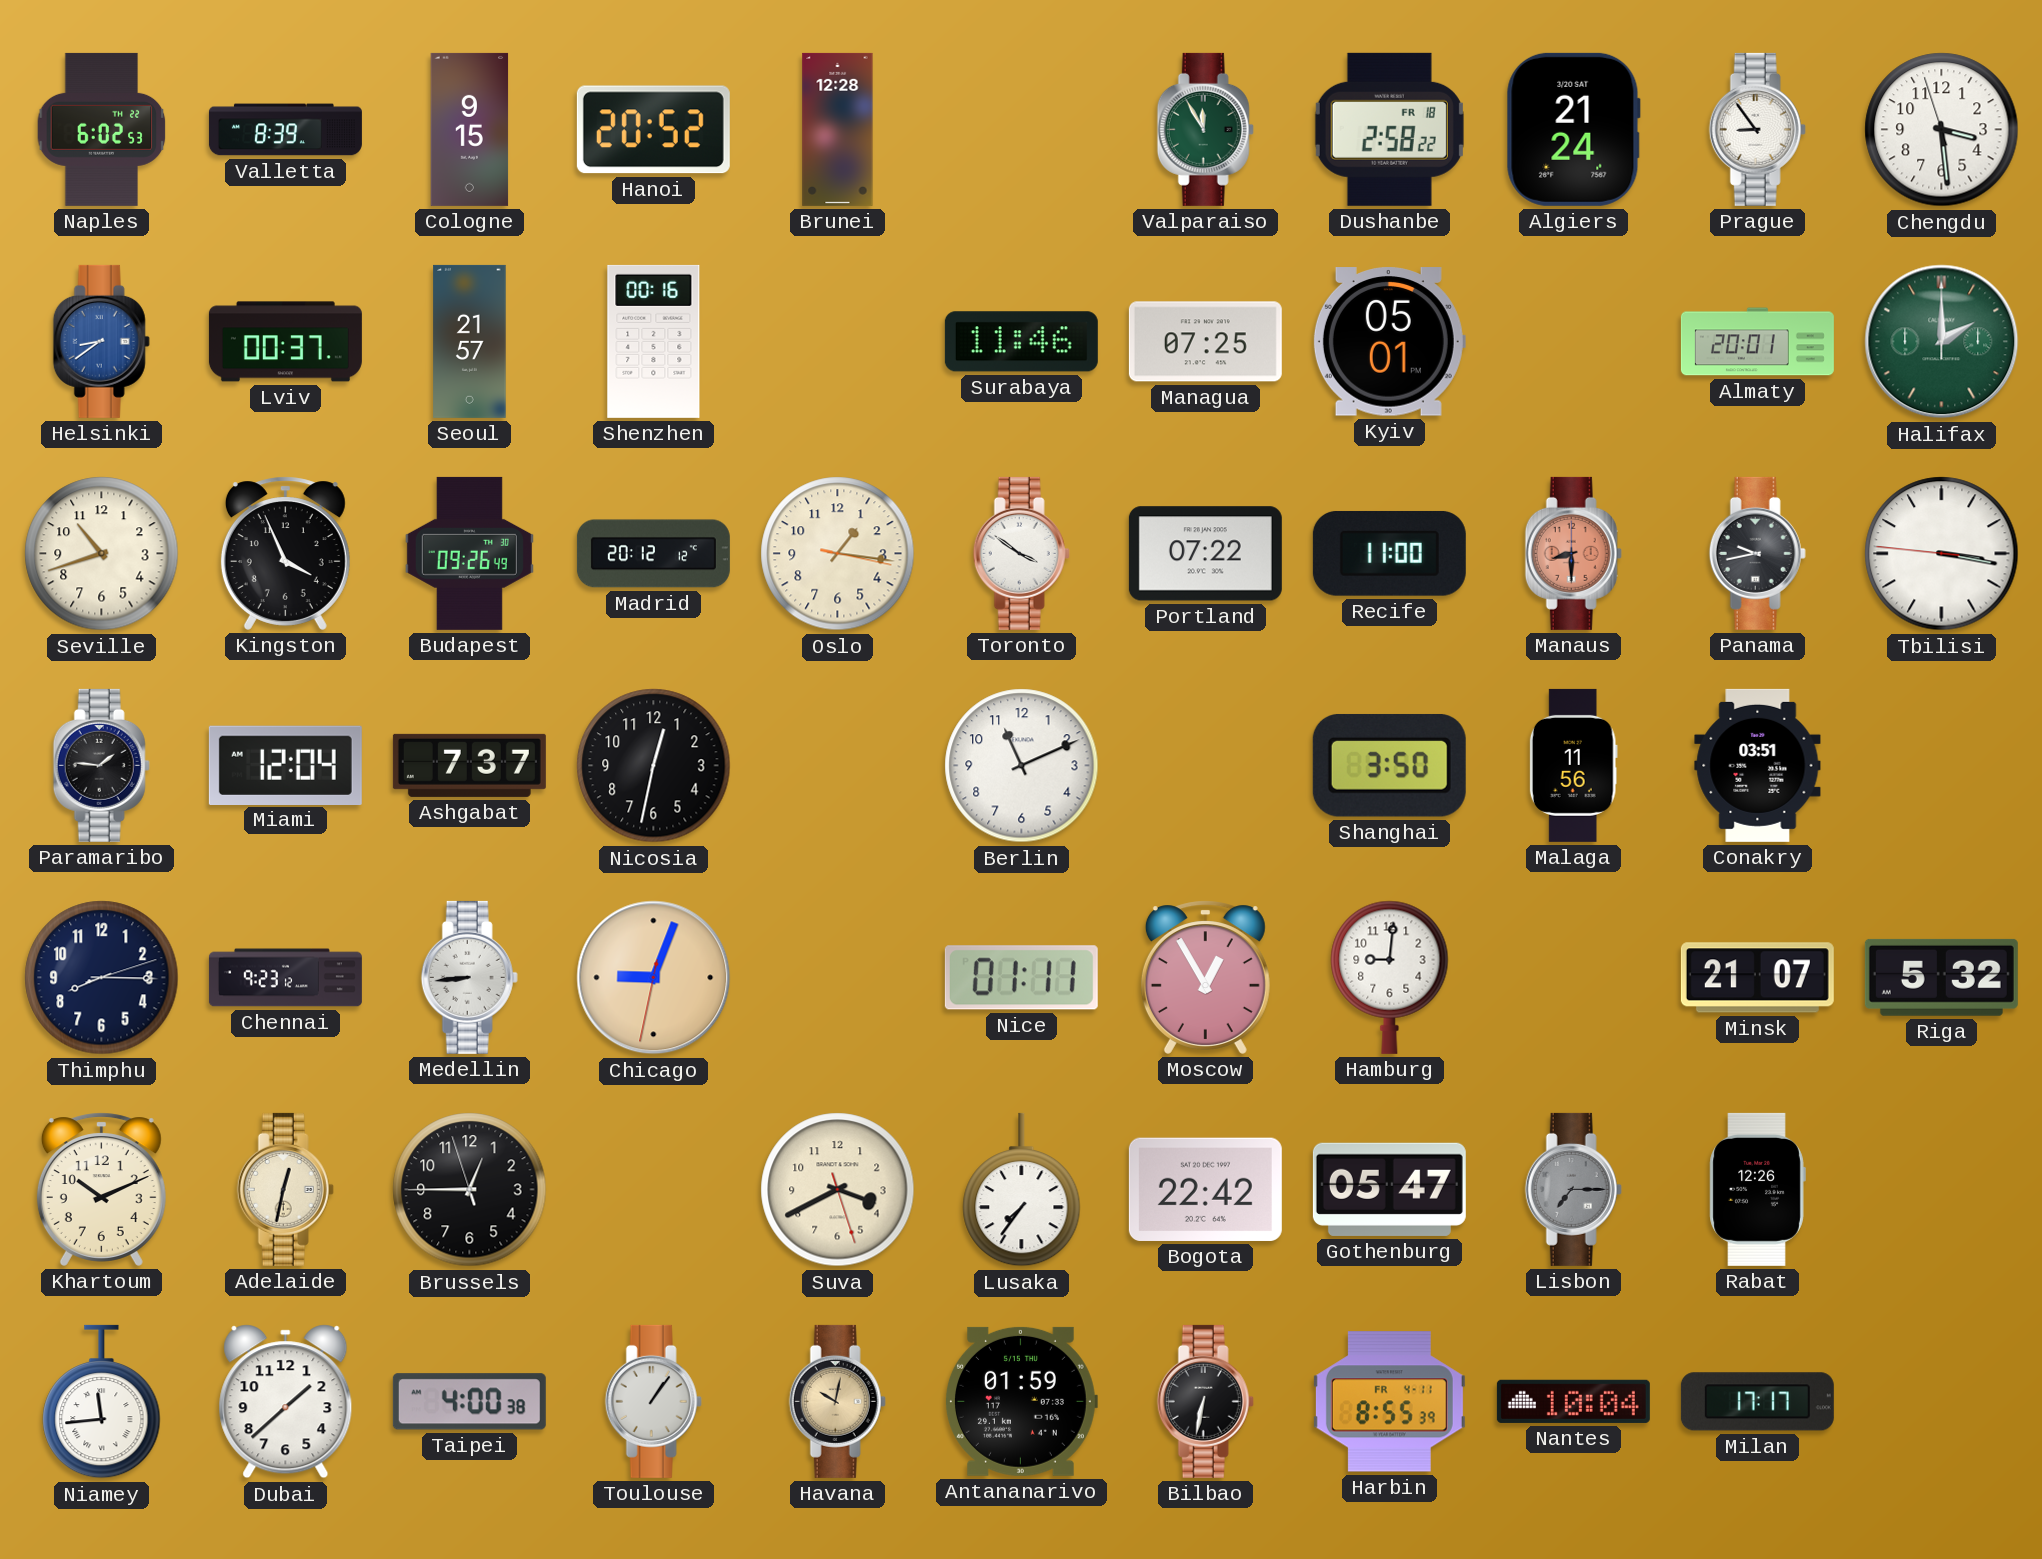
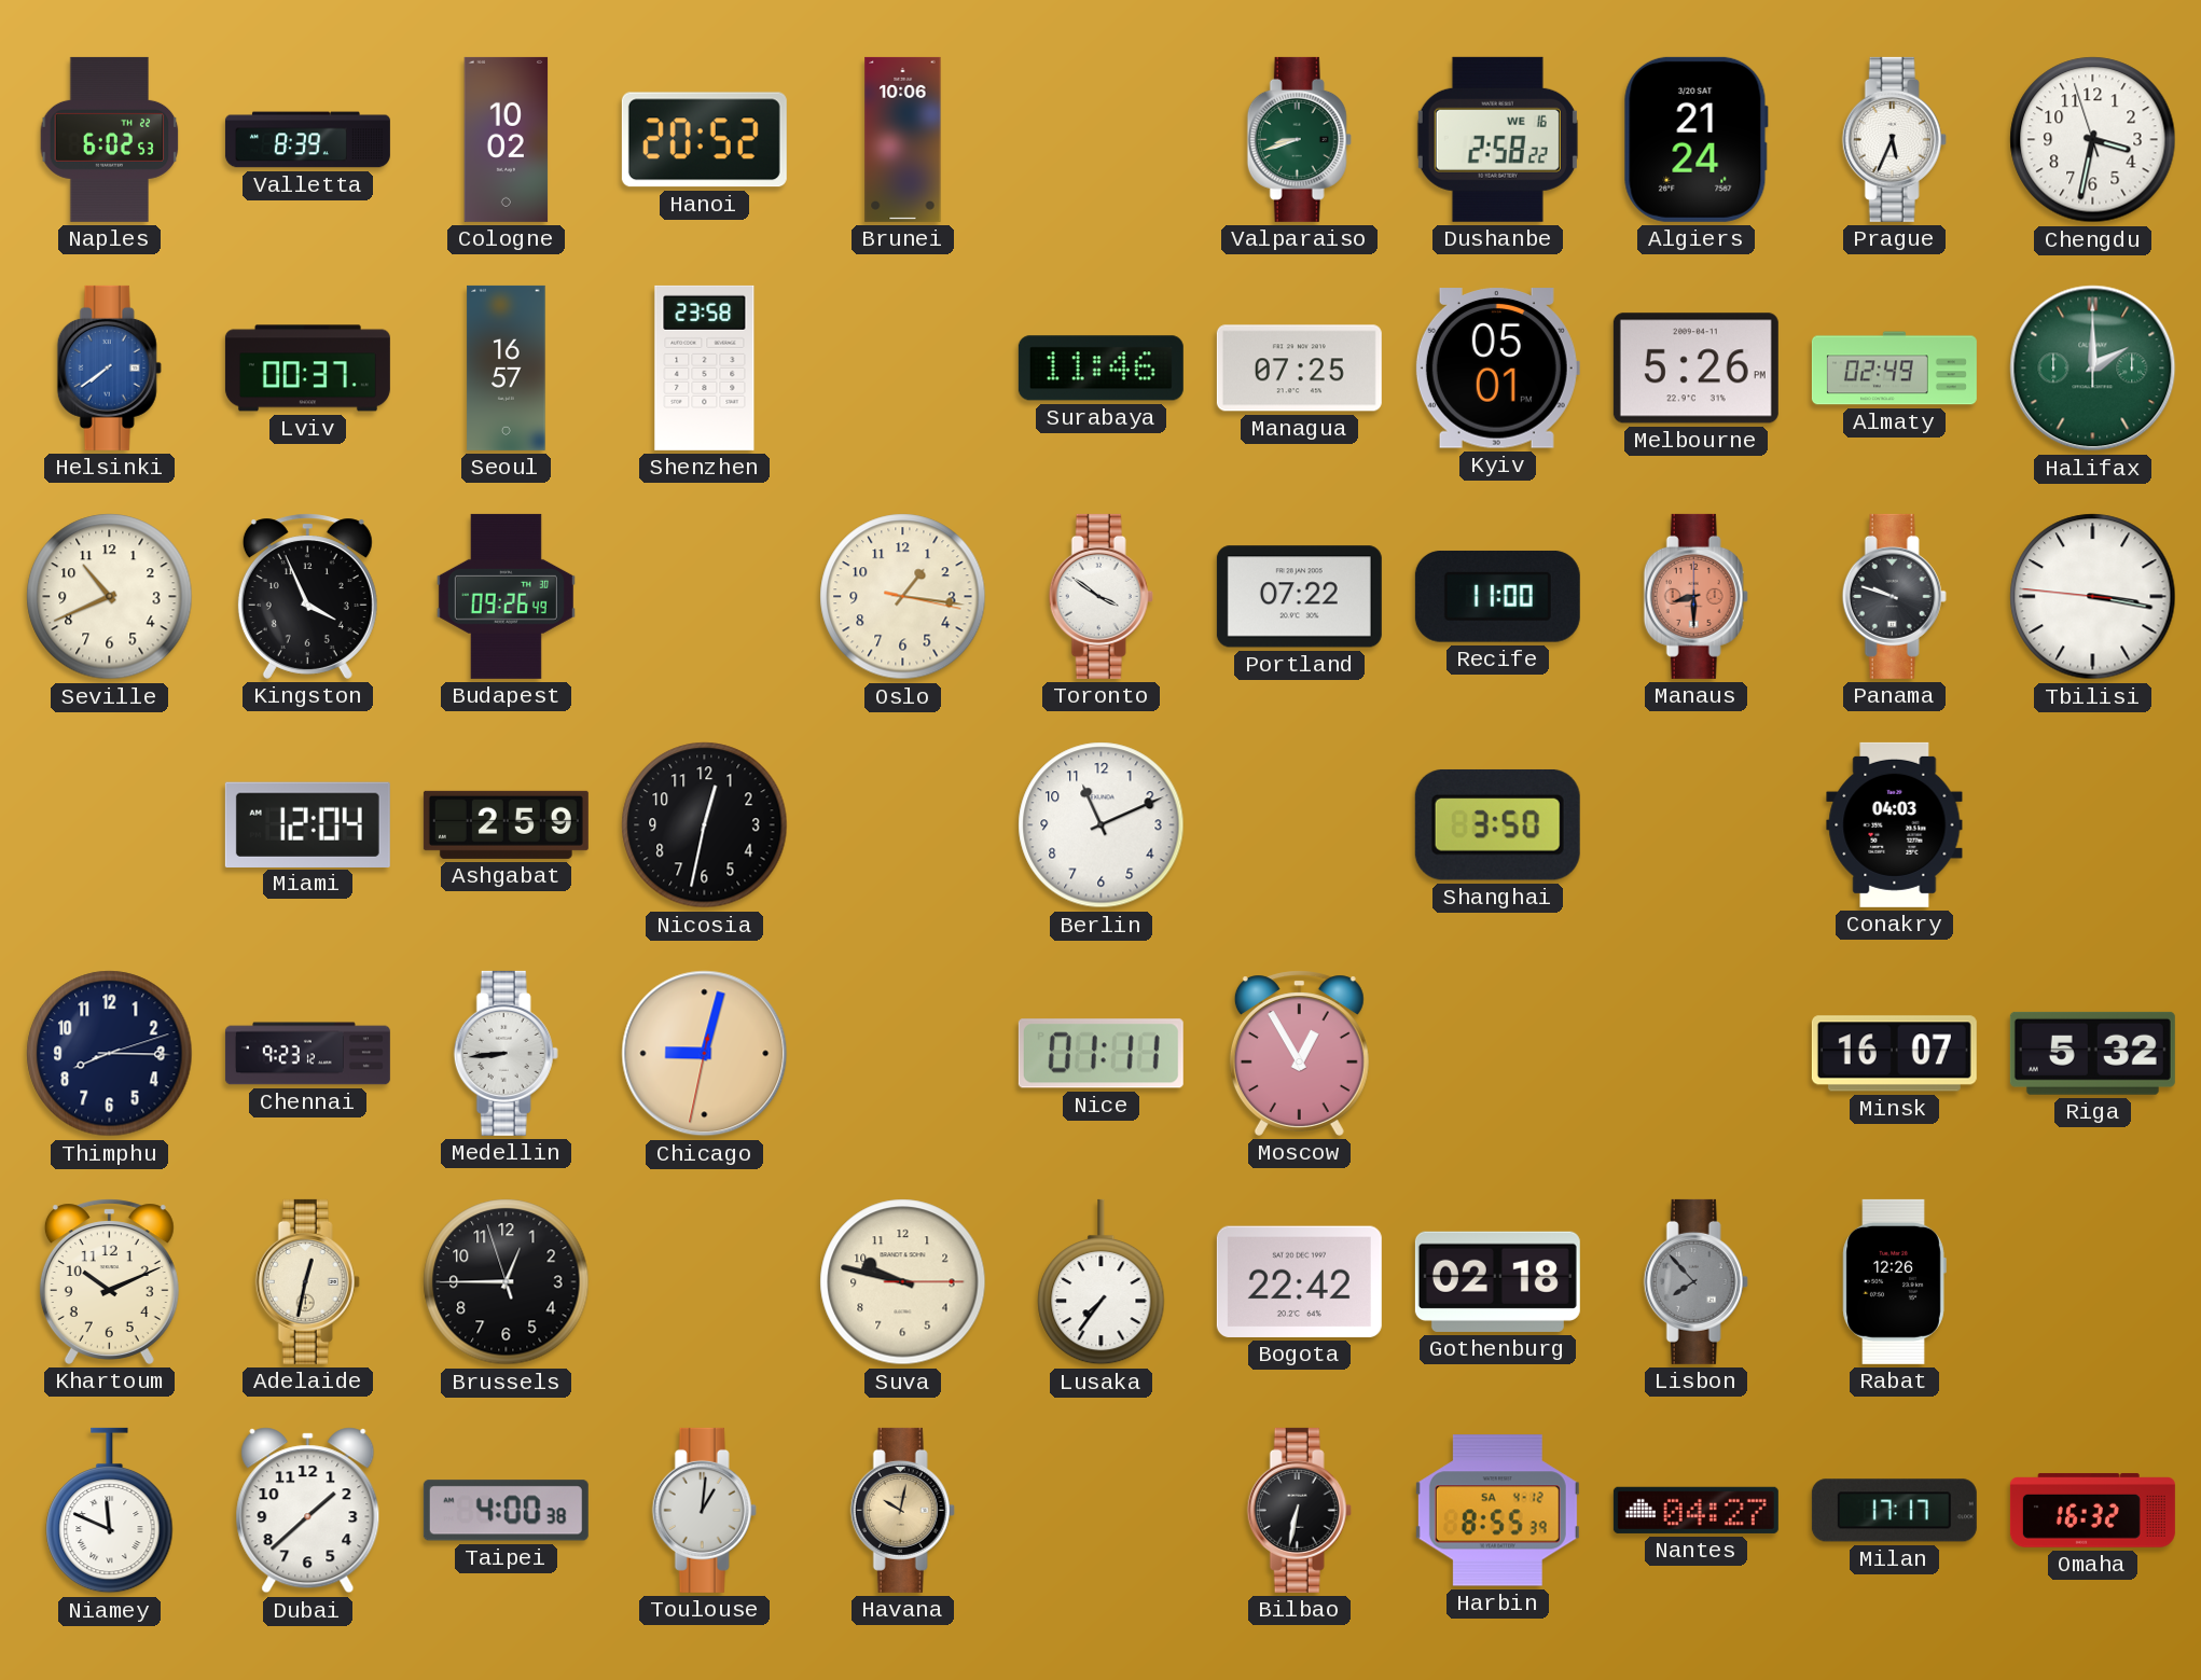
Cologne: 9:15 -> 10:02
Brunei: 12:28 -> 10:06
Valparaiso: 11:55 -> 8:42
Dushanbe date: FR 18 -> WE 16
Prague: 8:54 -> 5:34
Chengdu: 3:28 -> 3:31
Helsinki: 8:39 -> 7:39
Seoul: 21:57 -> 16:57
Shenzhen: 00:16 -> 23:58
Melbourne: none -> 5:26
Almaty: 20:01 -> 02:49
Seville: 10:42 -> 10:41
Madrid: 20:12 -> none
Panama: 9:43 -> 9:48
Paramaribo: 1:46 -> none
Ashgabat: 7:37 -> 2:59
Malaga: 11:56 -> none
Conakry: 03:51 -> 04:03
Chicago: 9:03 -> 9:02
Hamburg: 9:01 -> none
Minsk: 21:07 -> 16:07
Suva: 3:40 -> 9:47
Gothenburg: 05:47 -> 02:18
Lisbon: 7:15 -> 7:53
Niamey: 11:44 -> 11:49
Toulouse: 1:06 -> 1:01
Antananarivo: 01:59 -> none
Harbin date: FR 4-11 -> SA 4-12
Nantes: 10:04 -> 04:27
Omaha: none -> 16:32
